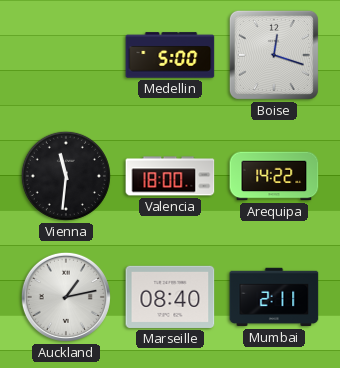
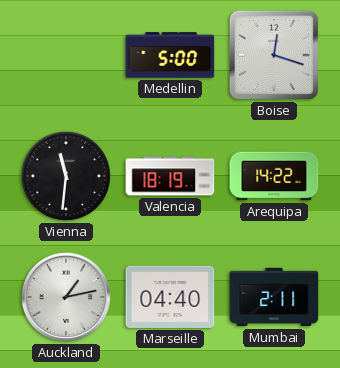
Valencia: 18:00 -> 18:19
Marseille: 08:40 -> 04:40
